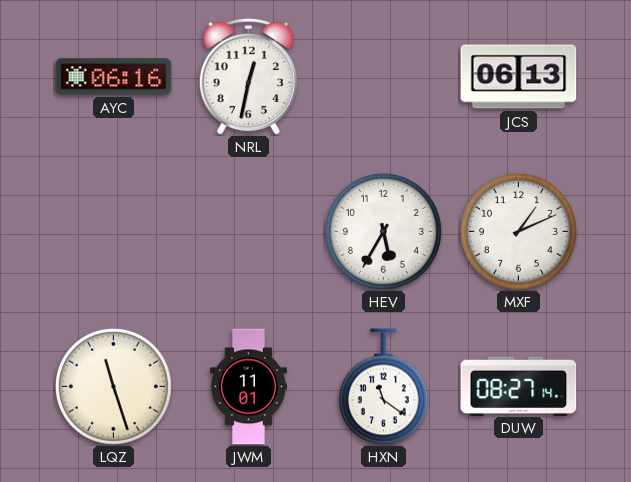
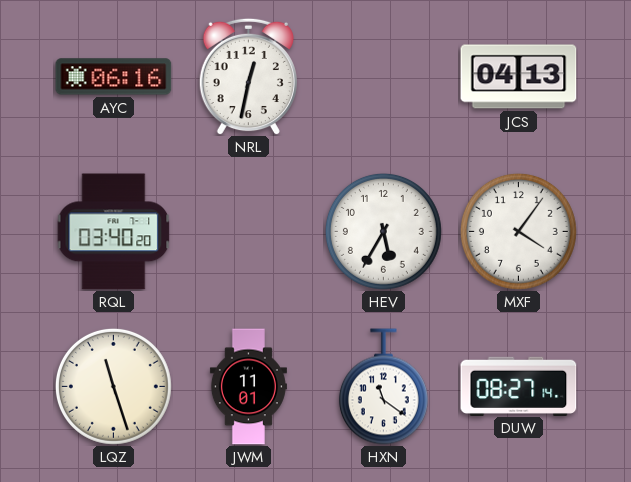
JCS: 06:13 -> 04:13
RQL: none -> 03:40
MXF: 1:11 -> 4:06
